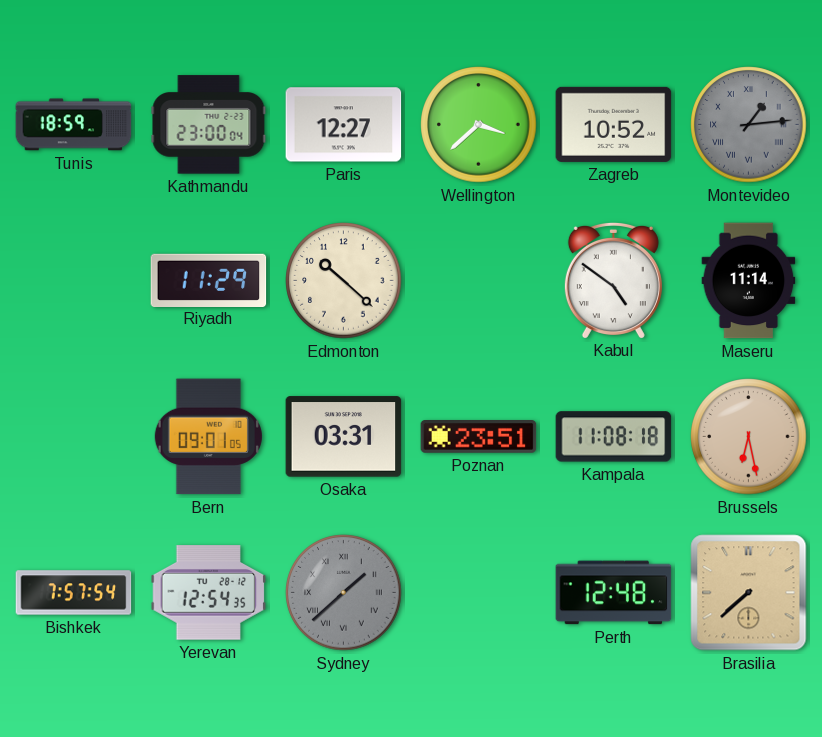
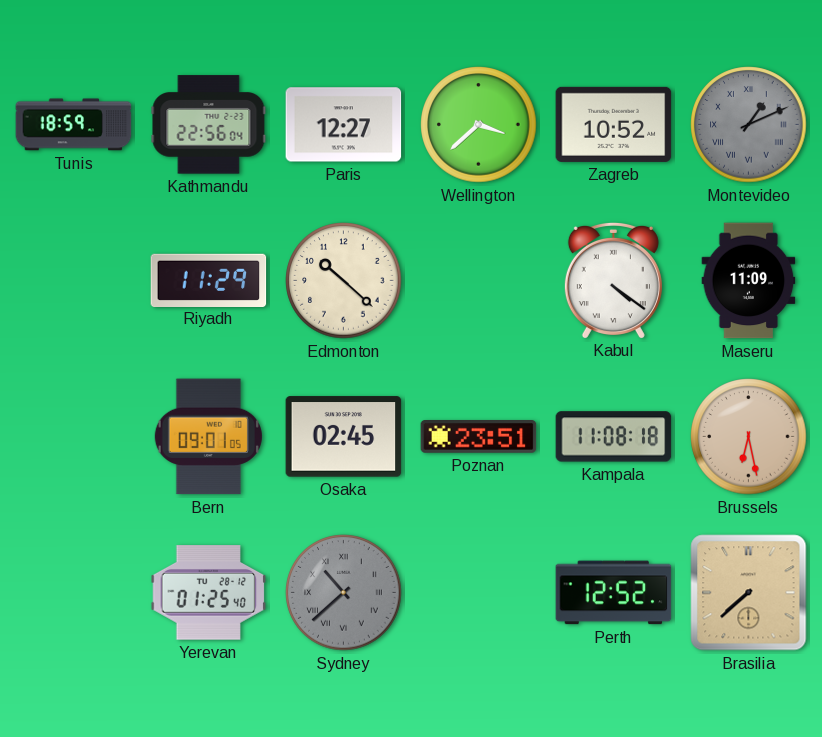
Kathmandu: 23:00 -> 22:56
Montevideo: 1:14 -> 1:11
Kabul: 4:51 -> 4:21
Maseru: 11:14 -> 11:09
Osaka: 03:31 -> 02:45
Bishkek: 7:57 -> none
Yerevan: 12:54 -> 01:25
Sydney: 1:38 -> 10:38
Perth: 12:48 -> 12:52
